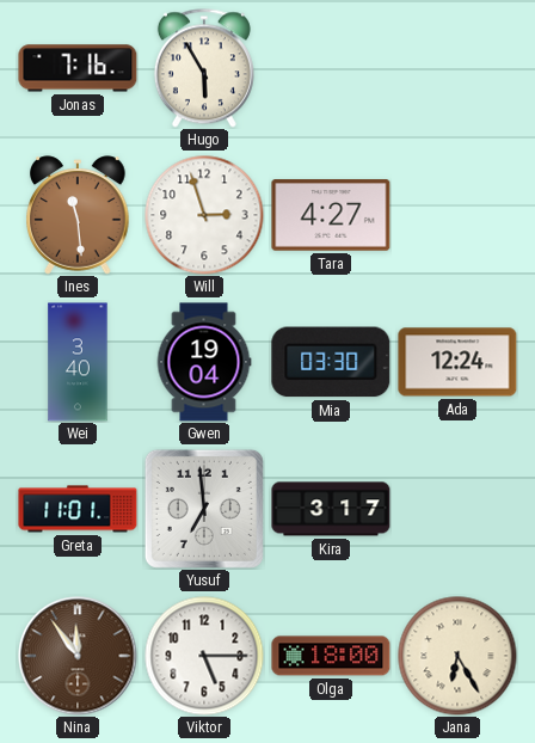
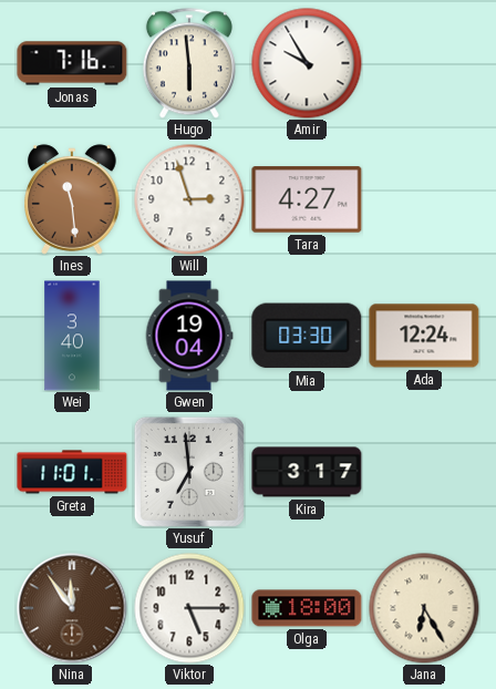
Hugo: 5:55 -> 5:59
Amir: none -> 9:55
